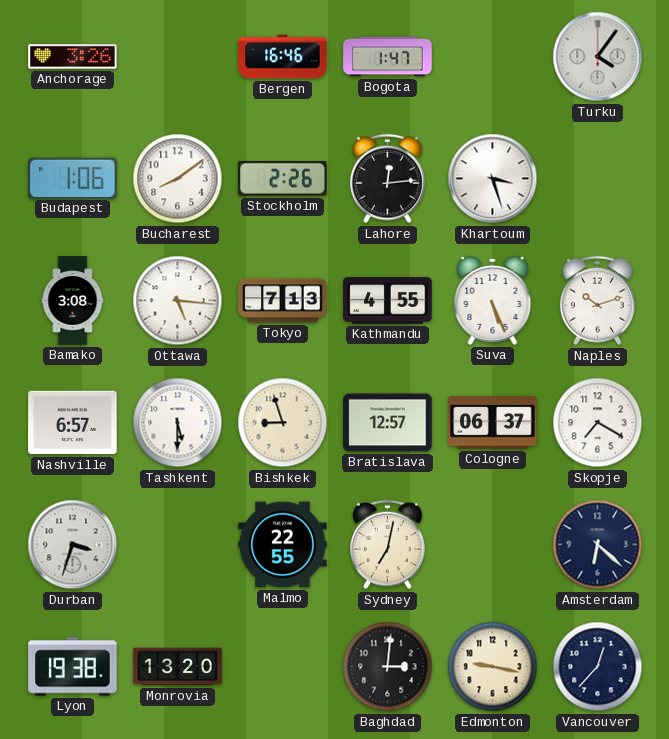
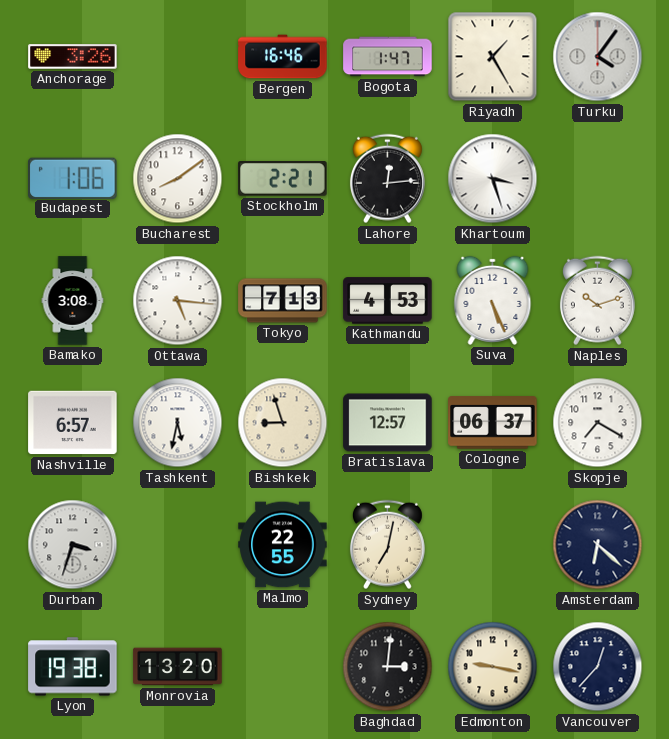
Riyadh: none -> 1:25
Stockholm: 2:26 -> 2:21
Kathmandu: 4:55 -> 4:53
Tashkent: 5:30 -> 5:32
